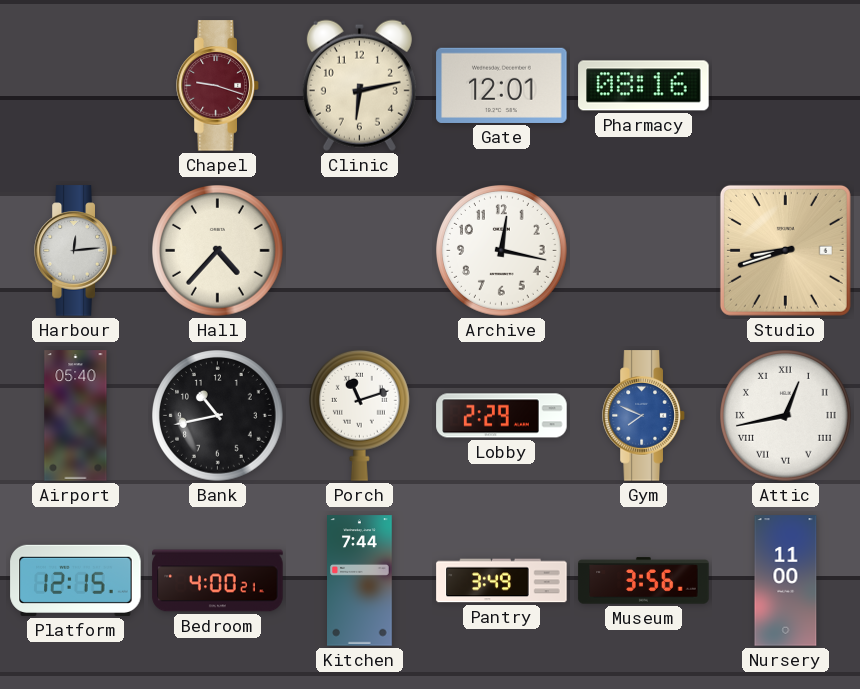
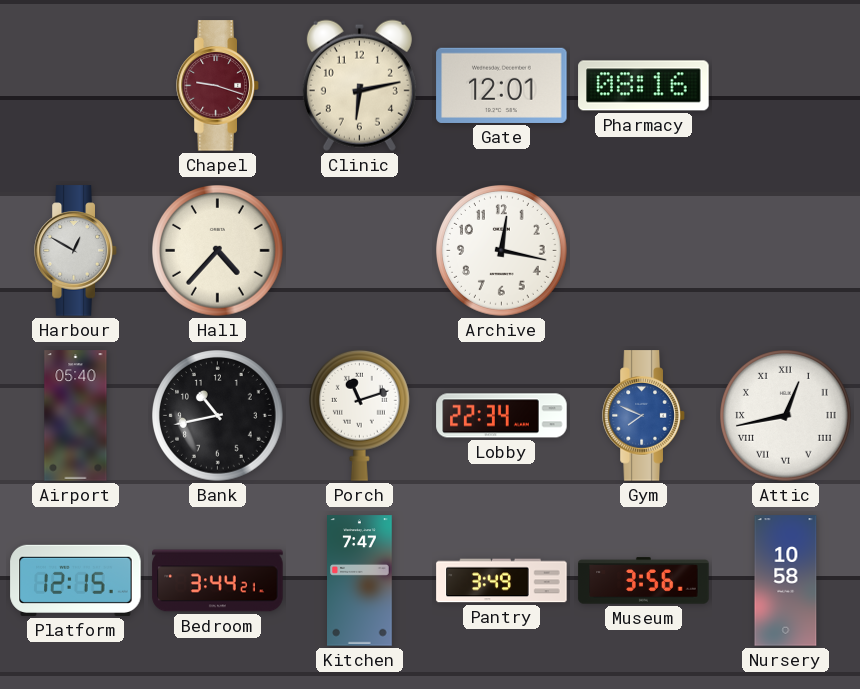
Harbour: 12:14 -> 12:50
Studio: 8:42 -> none
Lobby: 2:29 -> 22:34
Bedroom: 4:00 -> 3:44
Kitchen: 7:44 -> 7:47
Nursery: 11:00 -> 10:58
